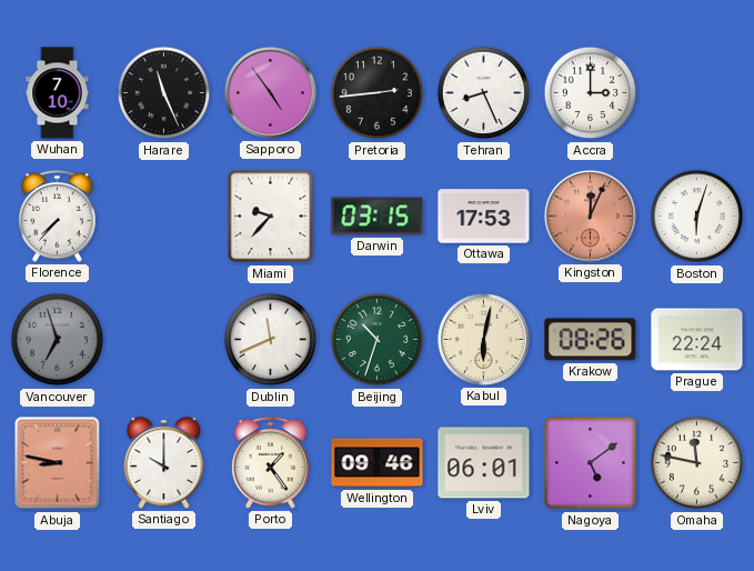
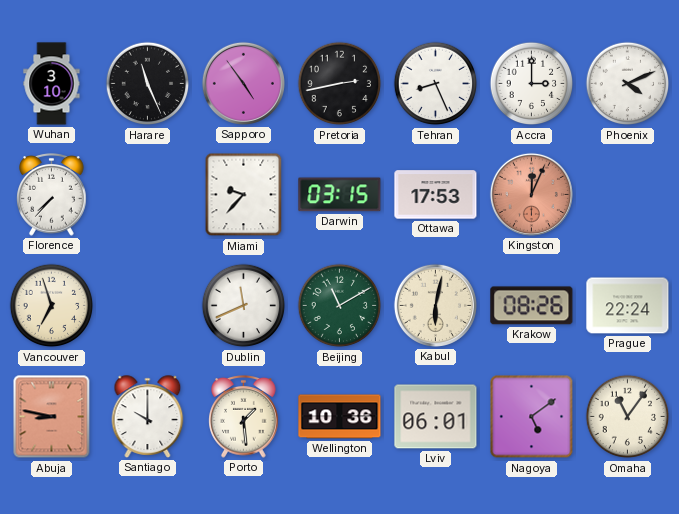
Wuhan: 7:10 -> 3:10
Pretoria: 2:44 -> 2:43
Phoenix: none -> 4:11
Boston: 6:03 -> none
Vancouver dial: grey -> cream
Beijing: 10:33 -> 11:10
Porto: 1:24 -> 1:29
Wellington: 09:46 -> 10:36
Omaha: 11:47 -> 11:06
